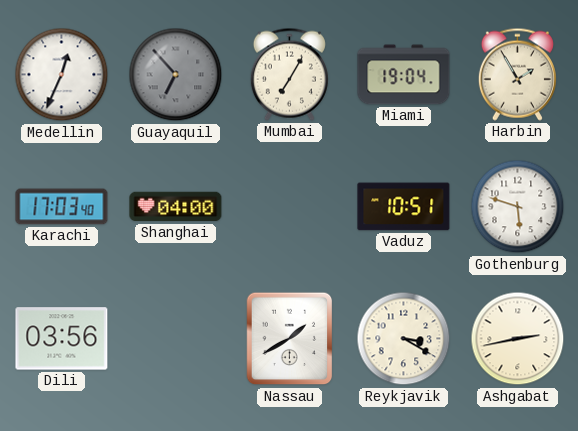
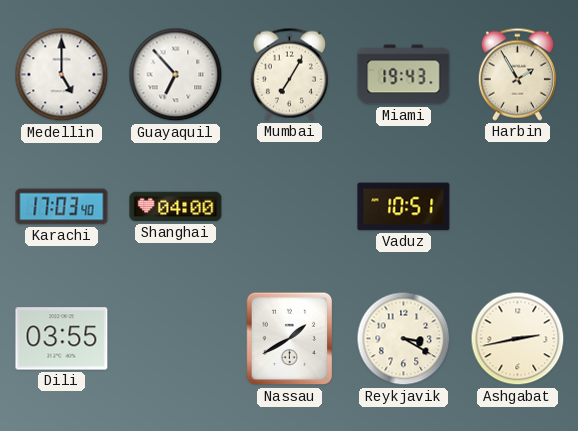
Medellin: 12:34 -> 5:00
Guayaquil dial: grey -> white
Miami: 19:04 -> 19:43
Gothenburg: 5:48 -> none
Dili: 03:56 -> 03:55
